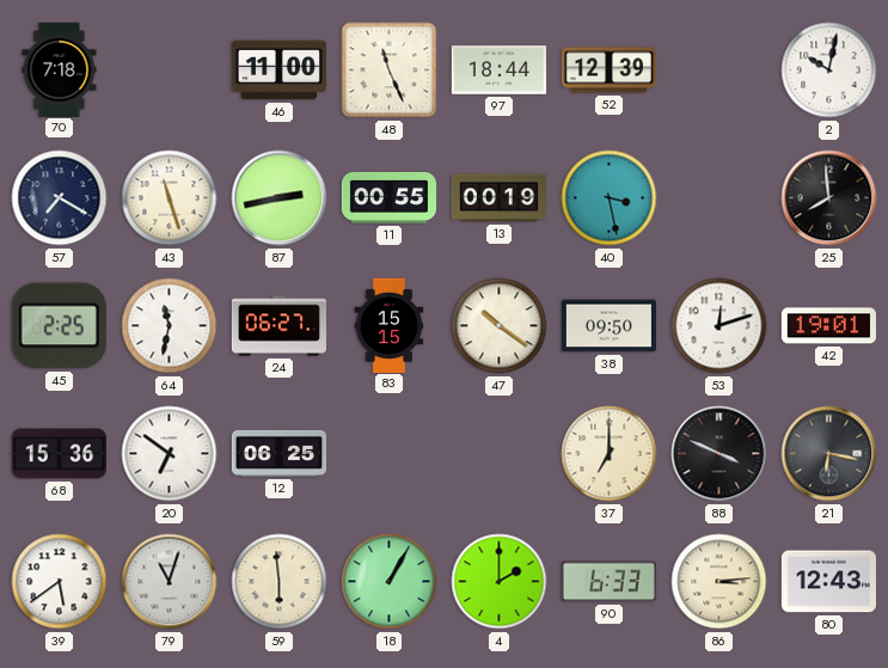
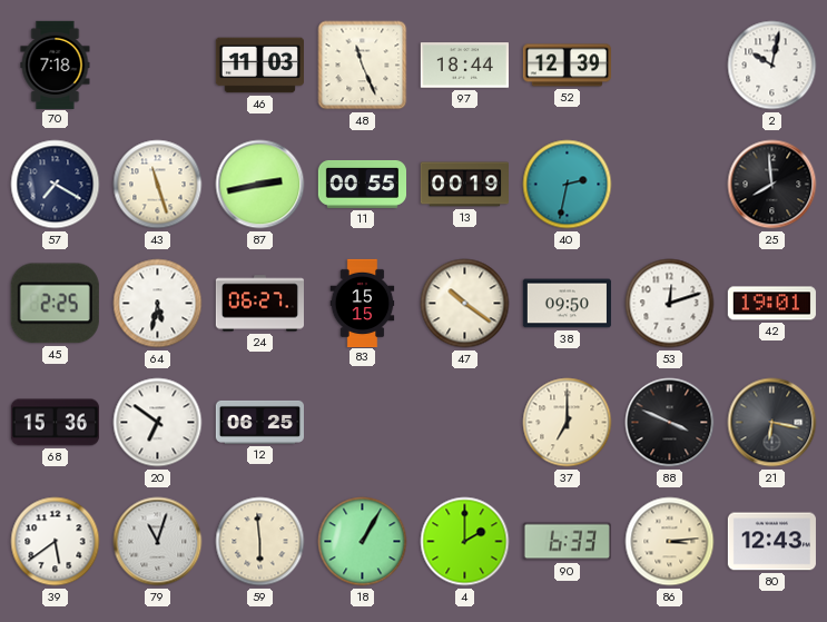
46: 11:00 -> 11:03
40: 3:28 -> 2:32
64: 11:32 -> 5:32
